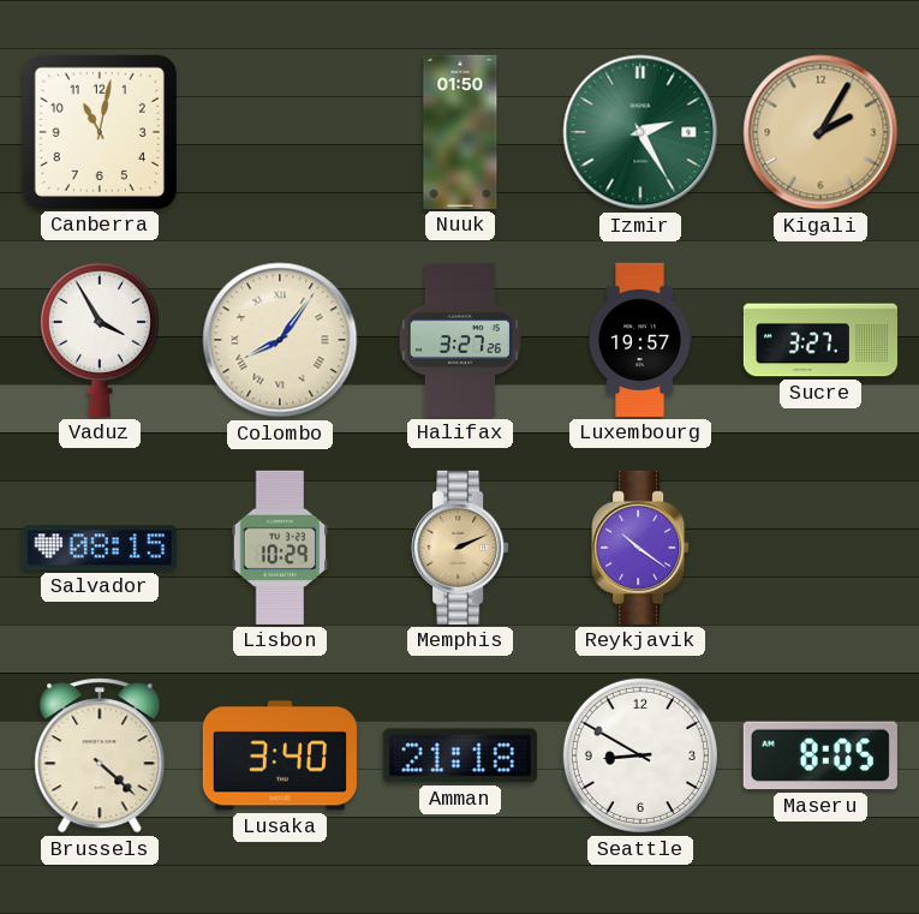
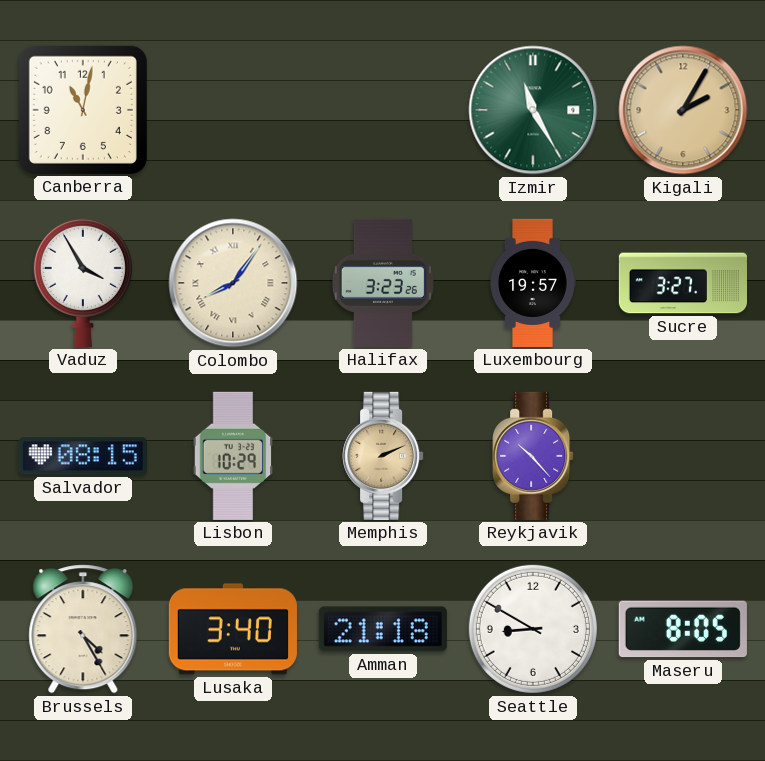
Nuuk: 01:50 -> none
Izmir: 2:25 -> 11:25
Halifax: 3:27 -> 3:23
Reykjavik: 10:21 -> 10:23
Brussels: 4:22 -> 4:25
